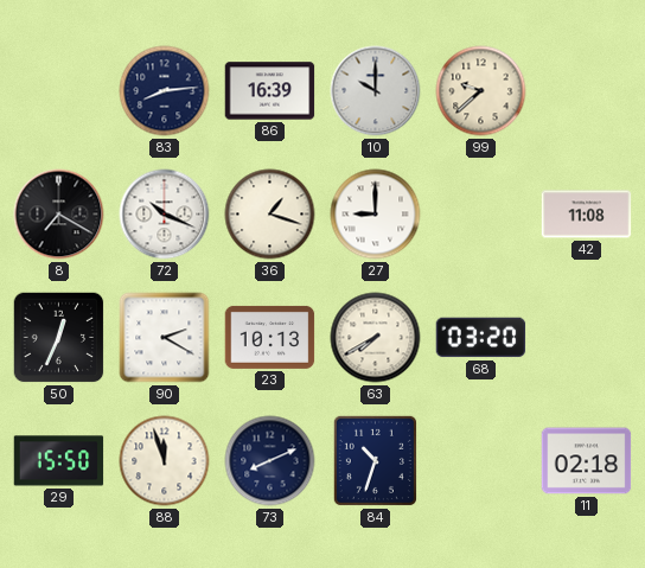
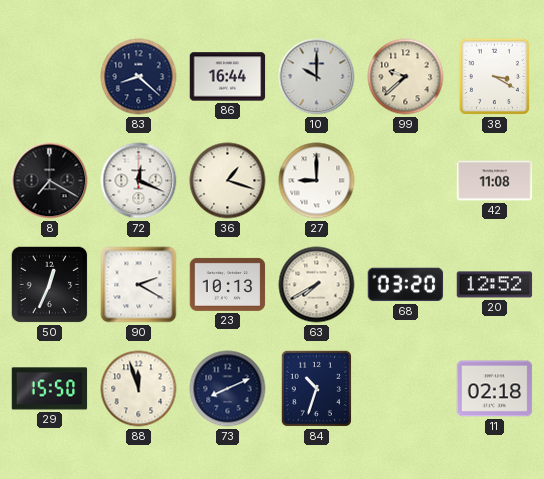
83: 8:14 -> 8:22
86: 16:39 -> 16:44
38: none -> 3:20
72: 10:19 -> 12:19
20: none -> 12:52
